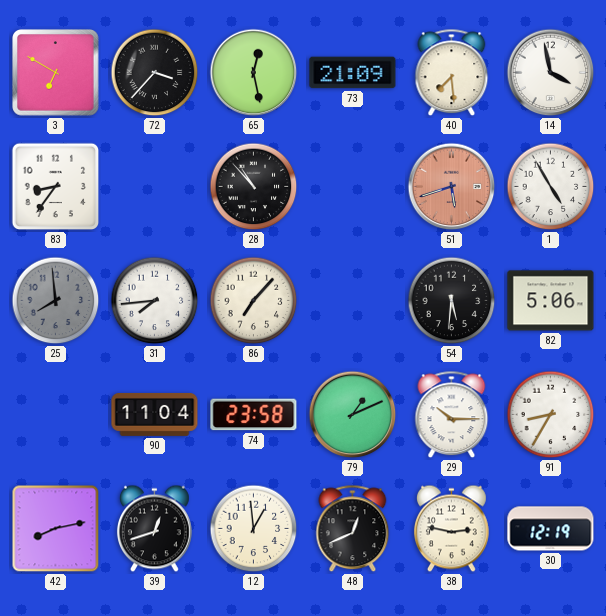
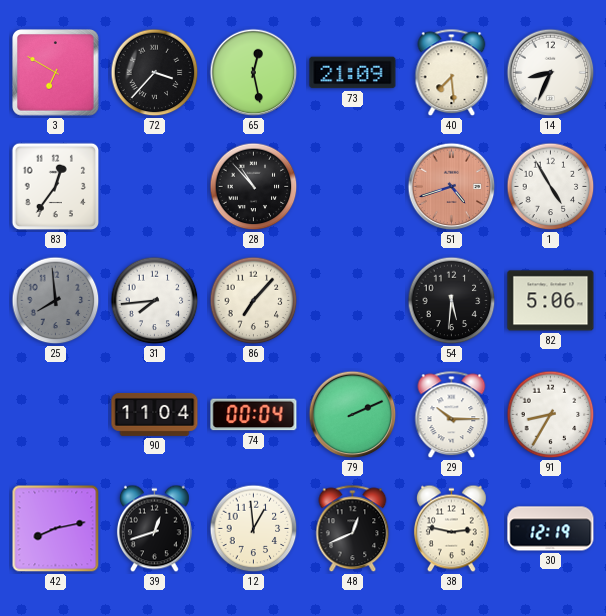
14: 3:58 -> 8:34
83: 8:36 -> 12:36
51: 5:42 -> 4:42
74: 23:58 -> 00:04
79: 1:11 -> 2:11
